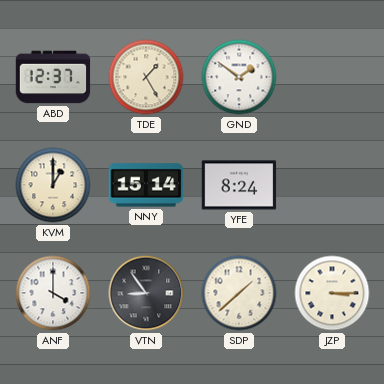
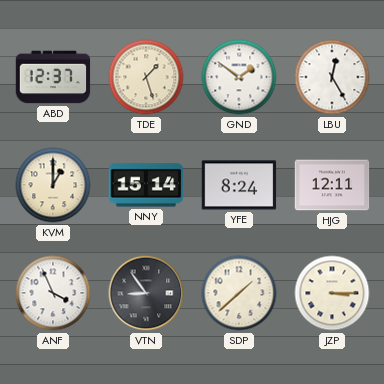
TDE: 1:25 -> 1:27
LBU: none -> 12:25
HJG: none -> 12:11
ANF: 4:00 -> 3:56
